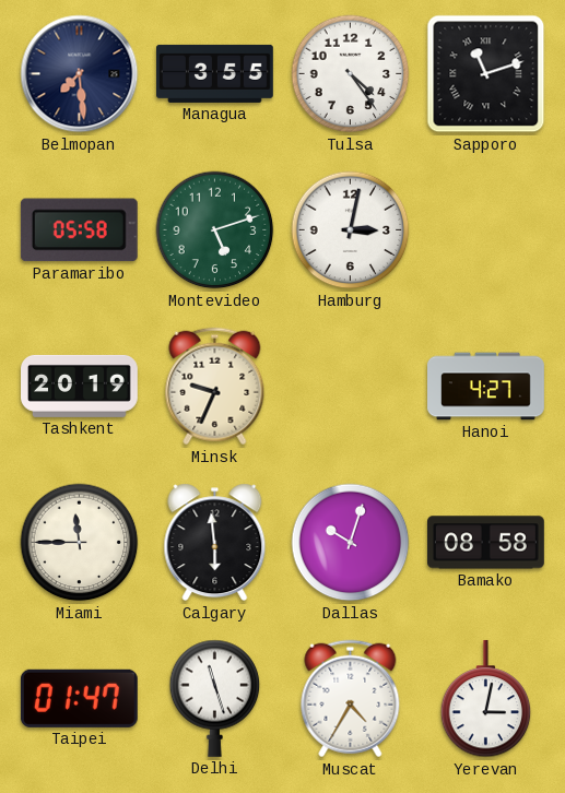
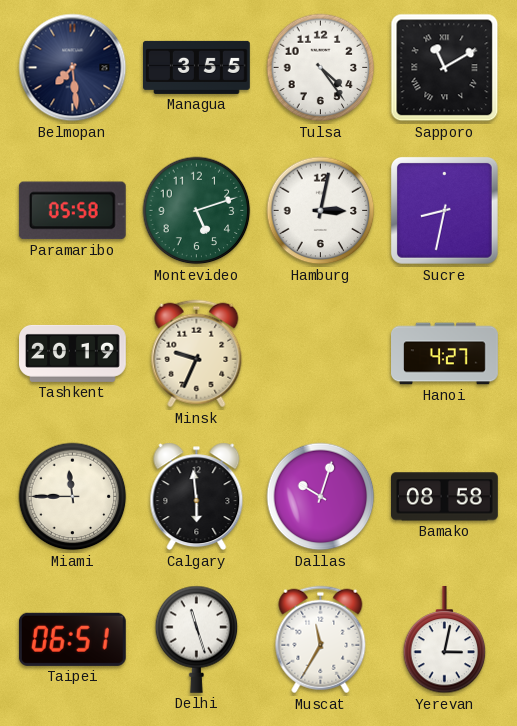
Sapporo: 11:12 -> 11:10
Sucre: none -> 8:32
Taipei: 01:47 -> 06:51
Muscat: 4:35 -> 11:35
